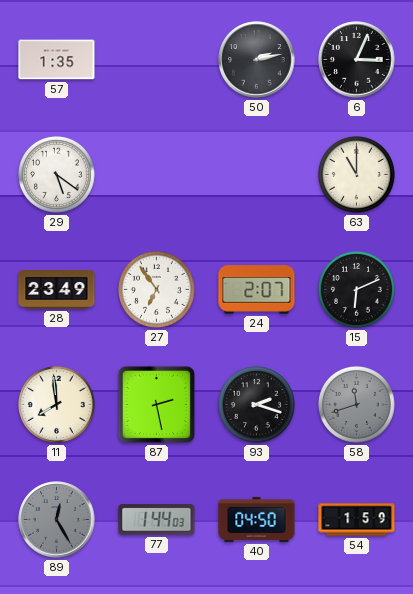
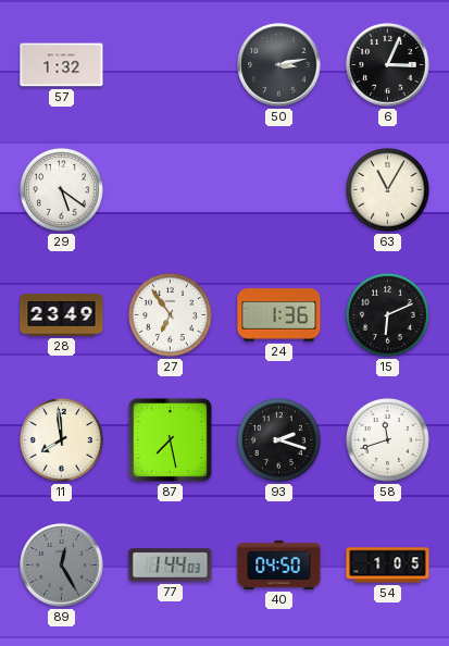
57: 1:35 -> 1:32
50: 2:13 -> 3:13
63: 11:00 -> 11:05
24: 2:07 -> 1:36
87: 2:28 -> 7:28
58 dial: grey -> white
54: 1:59 -> 1:05
